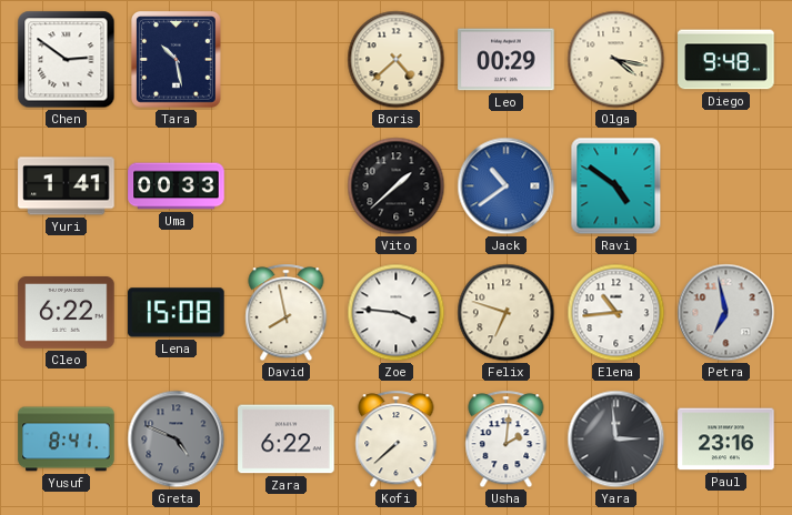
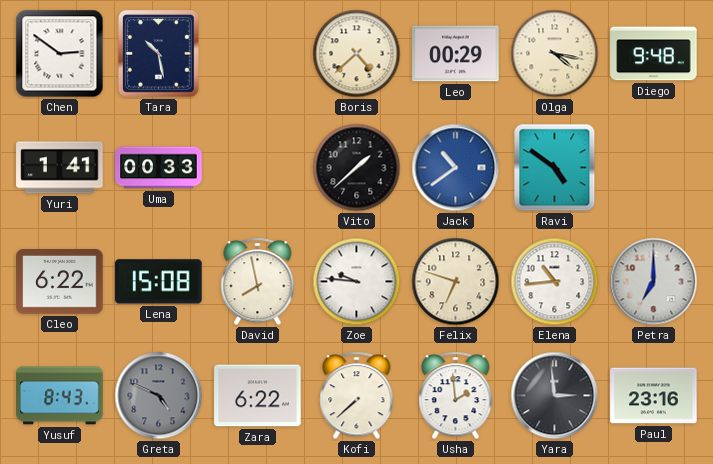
Zoe: 3:46 -> 9:46
Petra: 6:58 -> 7:00
Yusuf: 8:41 -> 8:43
Usha: 2:01 -> 1:59
